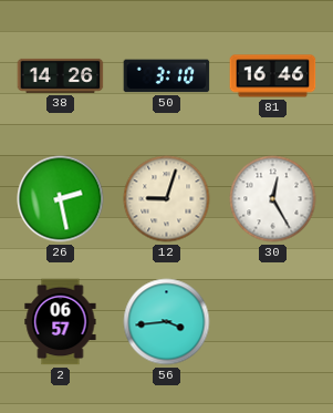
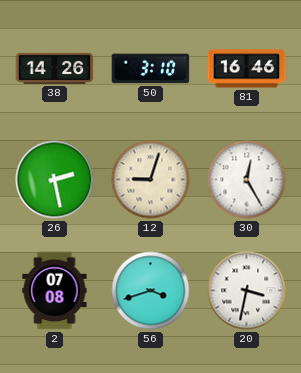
2: 06:57 -> 07:08
56: 3:44 -> 3:42
20: none -> 3:32
